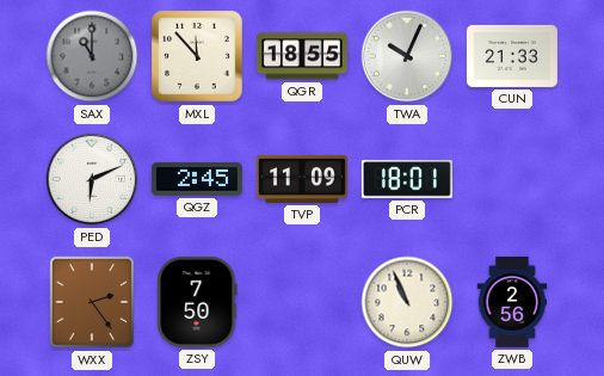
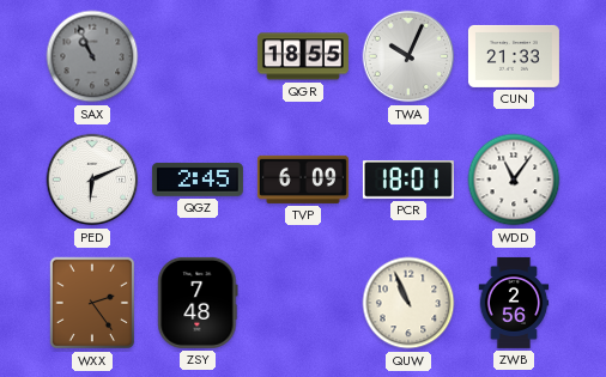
SAX: 11:00 -> 10:56
MXL: 11:53 -> none
TVP: 11:09 -> 6:09
WDD: none -> 11:06
ZSY: 7:50 -> 7:48
